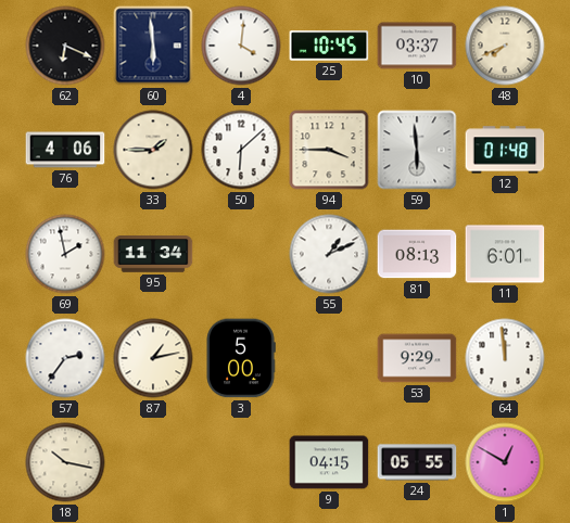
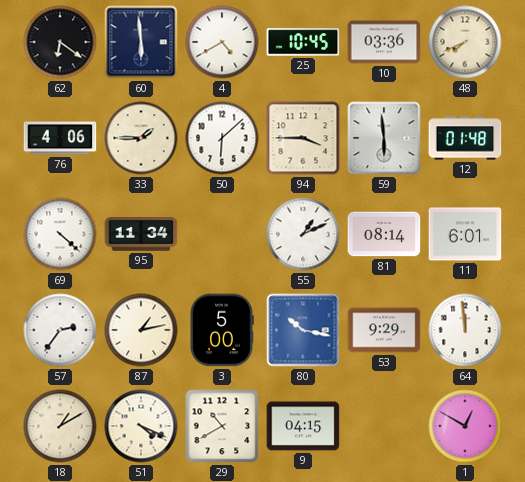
62: 6:19 -> 6:21
4: 4:01 -> 4:40
10: 03:37 -> 03:36
69: 1:58 -> 4:22
81: 08:13 -> 08:14
80: none -> 10:17
18: 10:17 -> 1:10
51: none -> 4:19
29: none -> 10:40
24: 05:55 -> none
